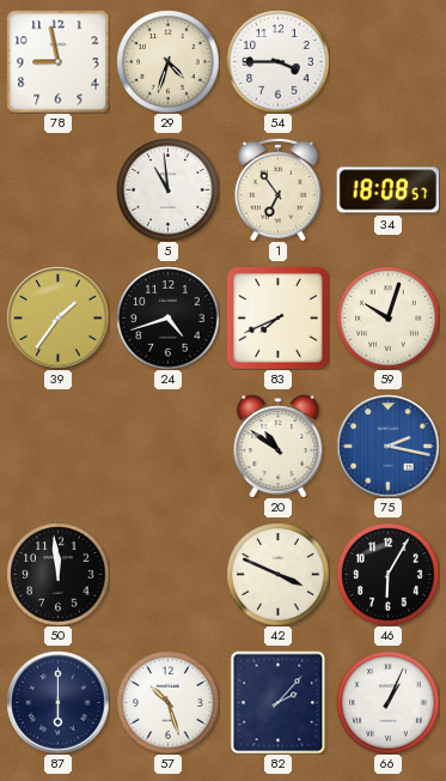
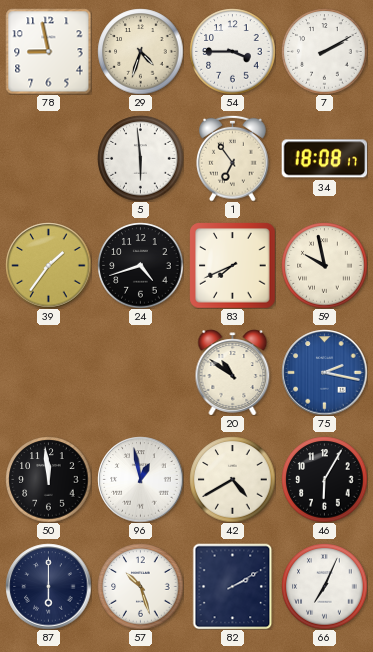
7: none -> 2:10
5: 10:59 -> 5:59
34: 18:08:57 -> 18:08:17
59: 10:03 -> 9:58
96: none -> 12:58
42: 3:49 -> 4:40
82: 2:07 -> 2:10
66: 1:04 -> 7:04
